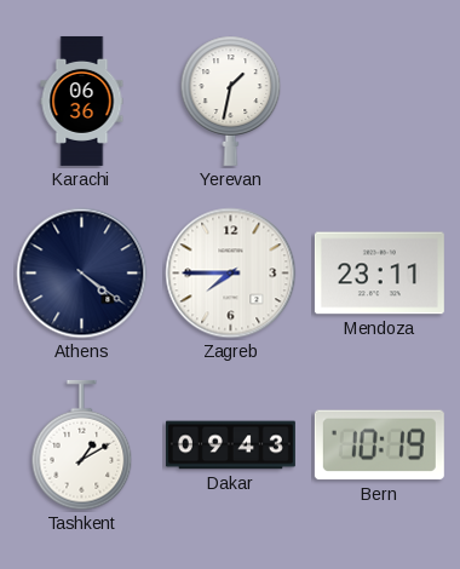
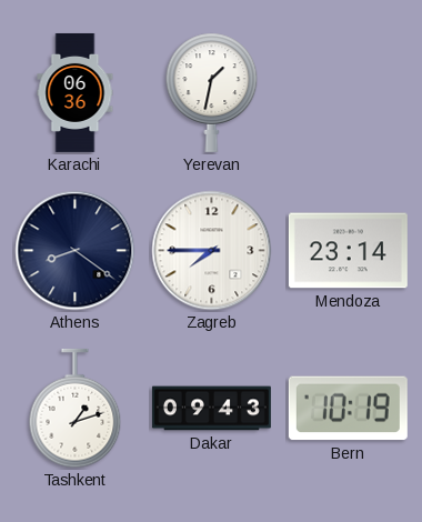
Athens: 4:21 -> 8:21
Mendoza: 23:11 -> 23:14
Tashkent: 1:10 -> 1:12
